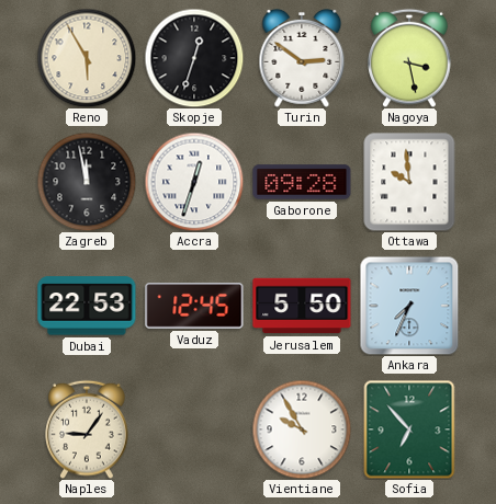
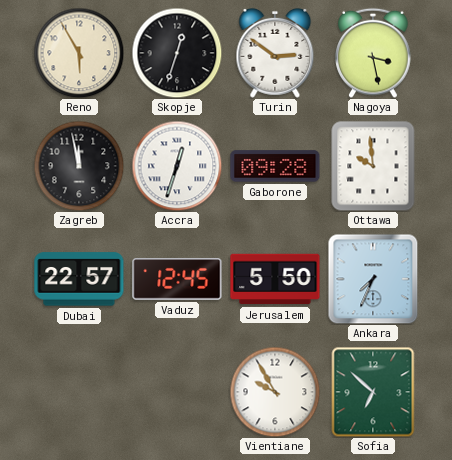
Dubai: 22:53 -> 22:57
Naples: 9:06 -> none
Sofia: 6:53 -> 6:52
